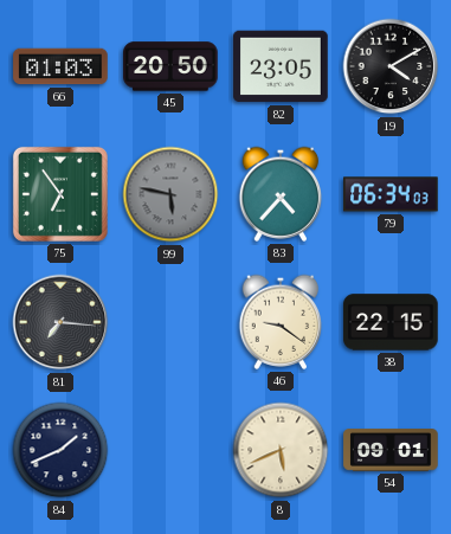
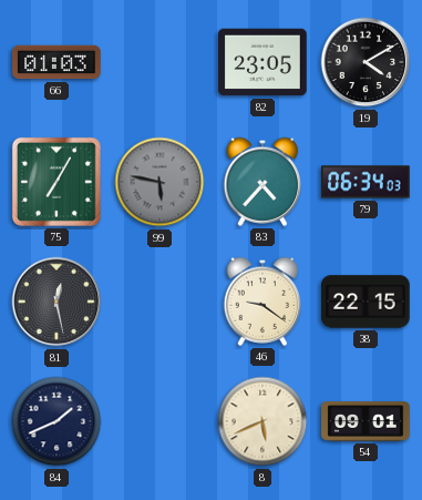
45: 20:50 -> none
75: 6:54 -> 7:05
81: 7:16 -> 12:28
